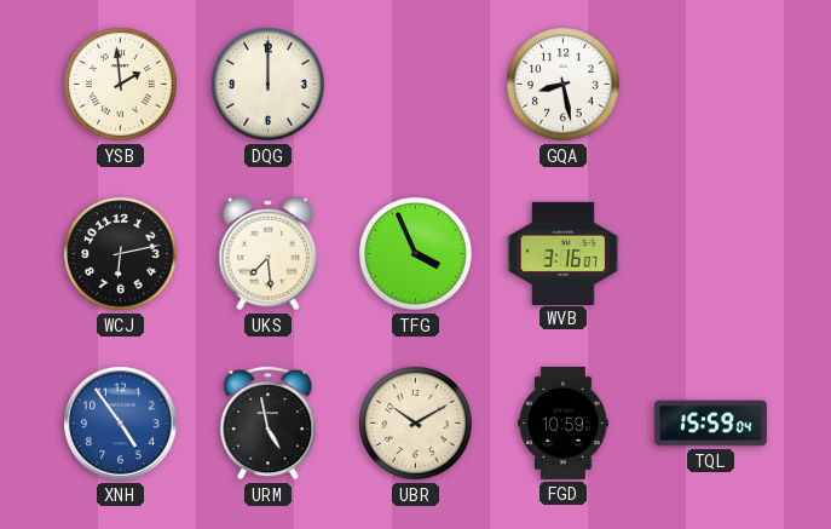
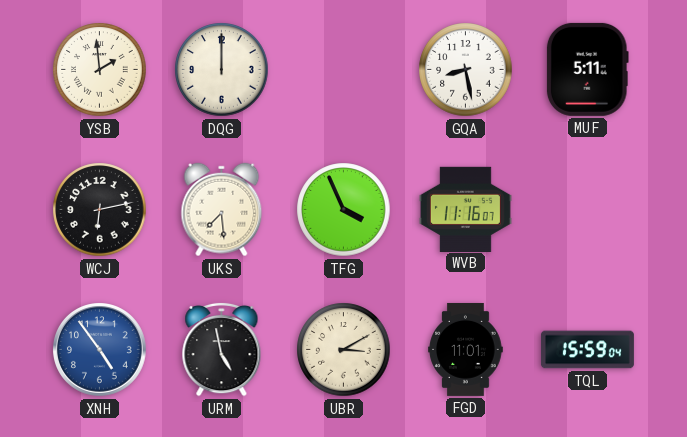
MUF: none -> 5:11
WVB: 3:16 -> 11:16
UBR: 10:10 -> 3:10
FGD: 10:59 -> 11:01
